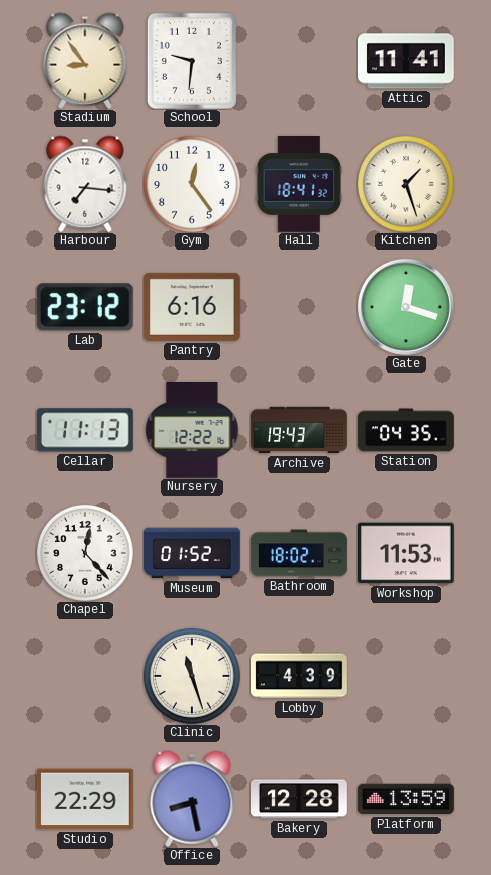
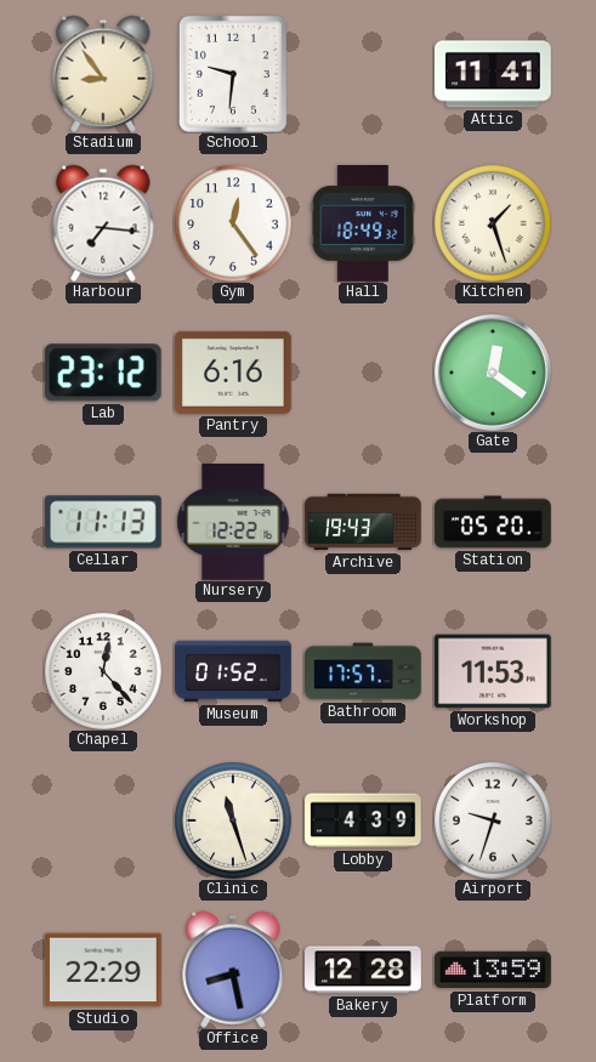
Hall: 18:41 -> 18:49
Gate: 12:18 -> 12:21
Station: 04:35 -> 05:20
Bathroom: 18:02 -> 17:57
Airport: none -> 9:33
